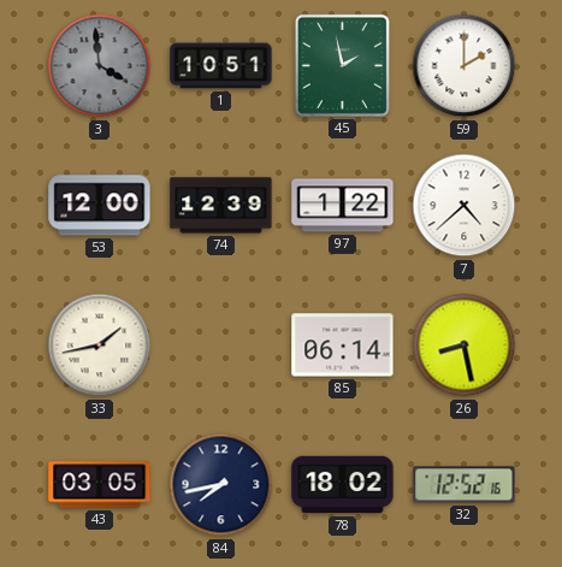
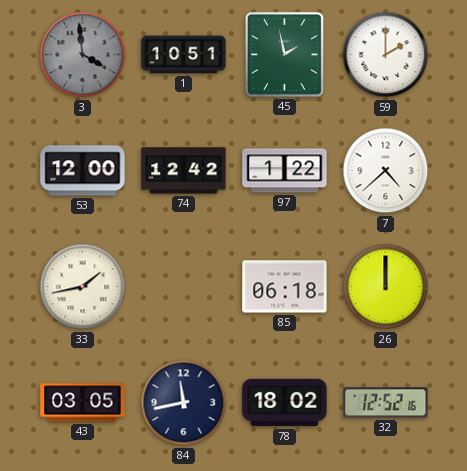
74: 12:39 -> 12:42
85: 06:14 -> 06:18
26: 8:28 -> 12:00
84: 7:43 -> 11:43
